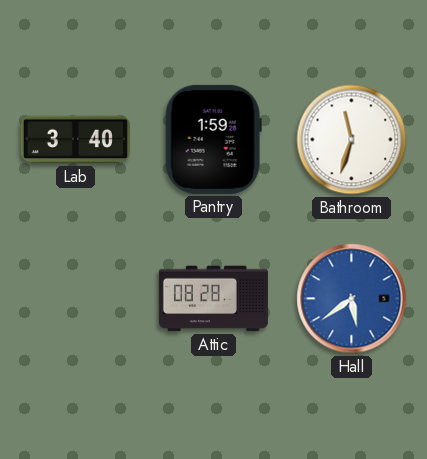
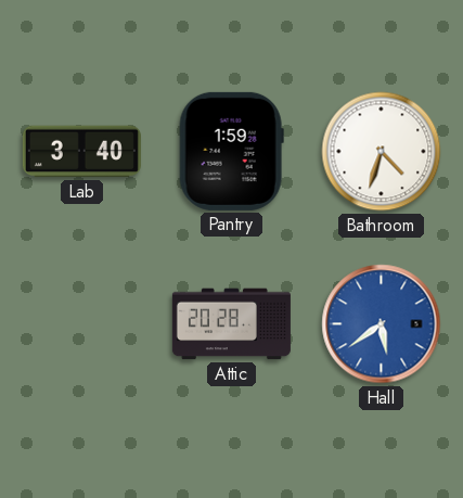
Bathroom: 11:33 -> 4:33
Attic: 08:28 -> 20:28
